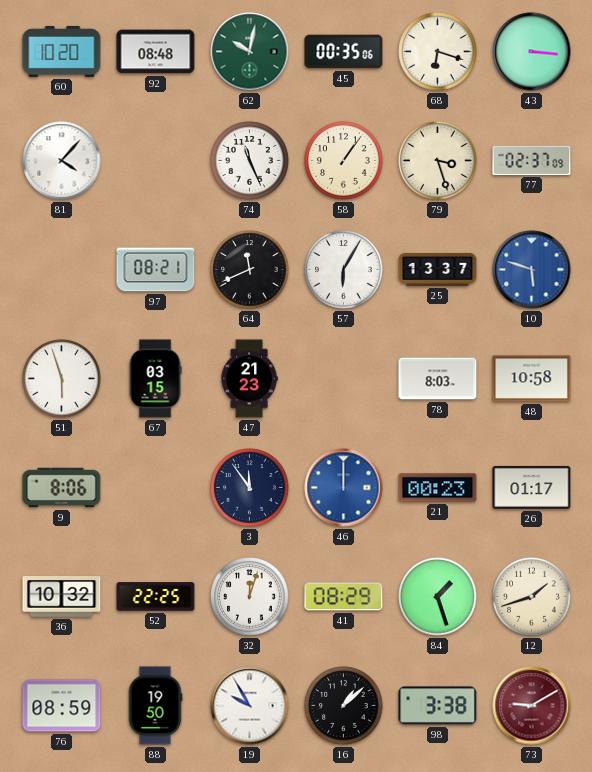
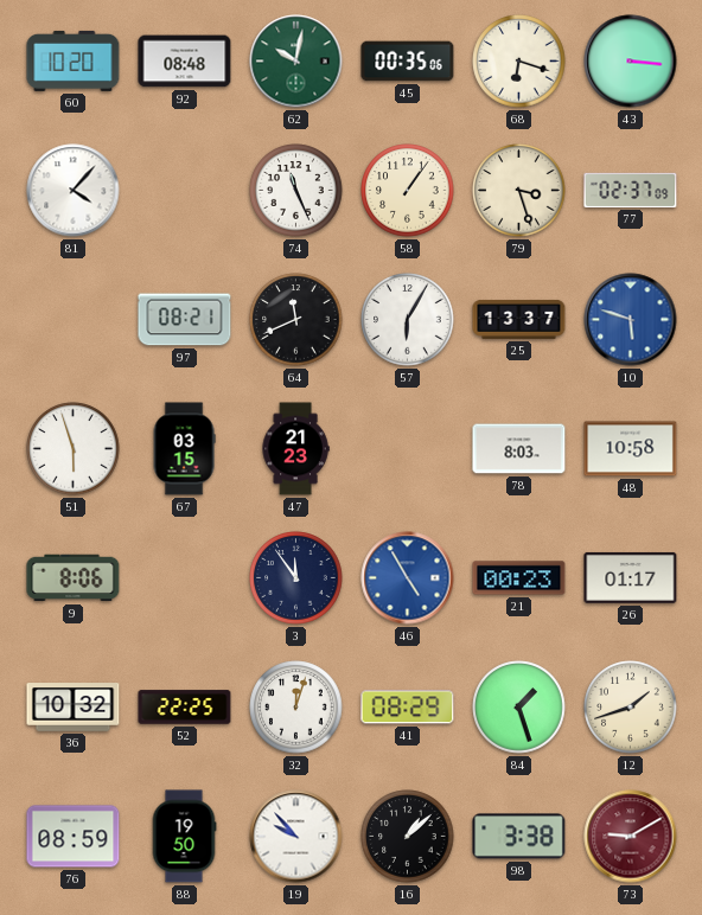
46: 12:00 -> 4:55
19: 9:55 -> 9:53
